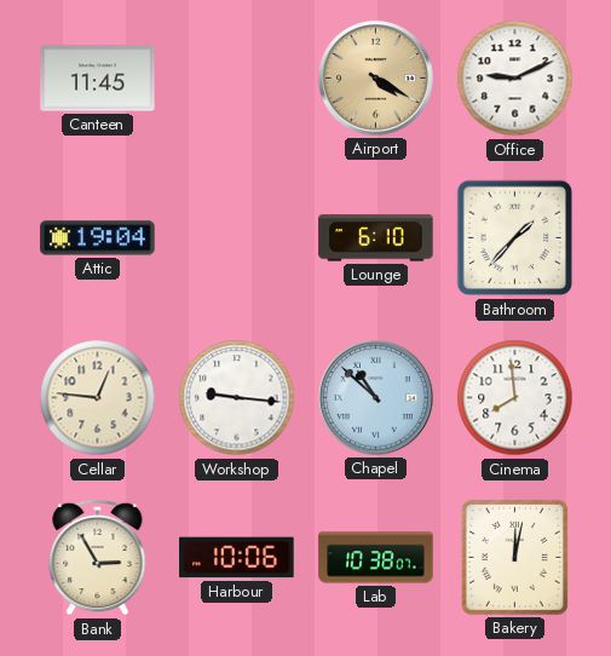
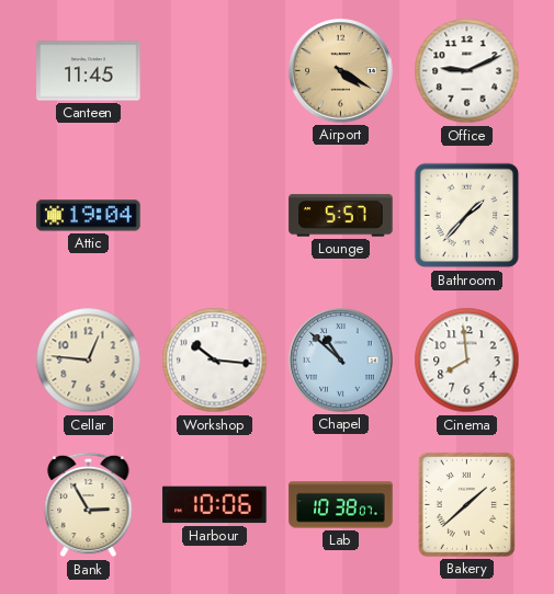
Lounge: 6:10 -> 5:57
Workshop: 9:16 -> 10:16
Bakery: 12:02 -> 1:38
